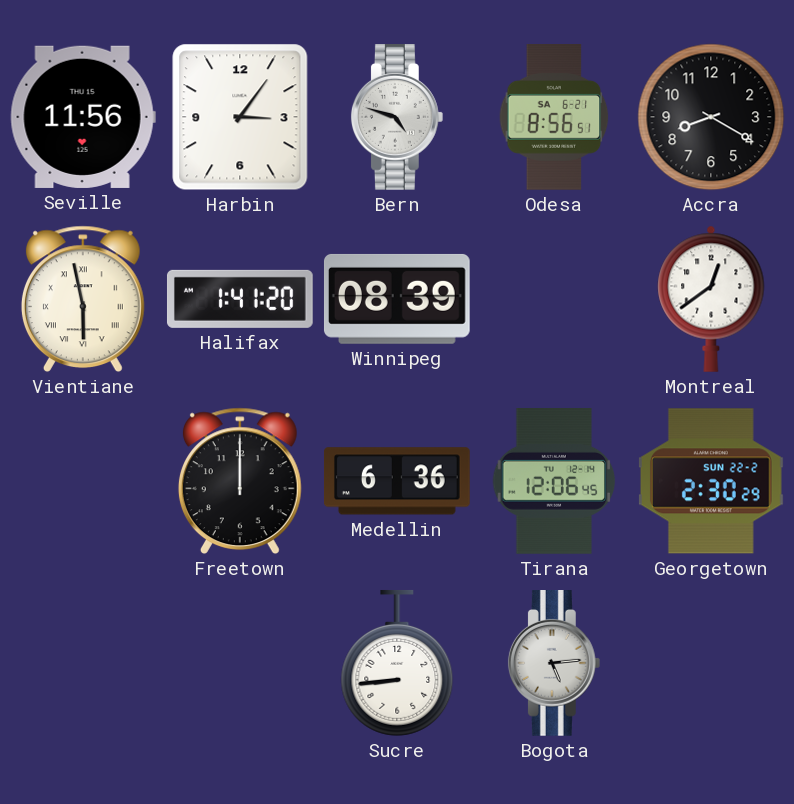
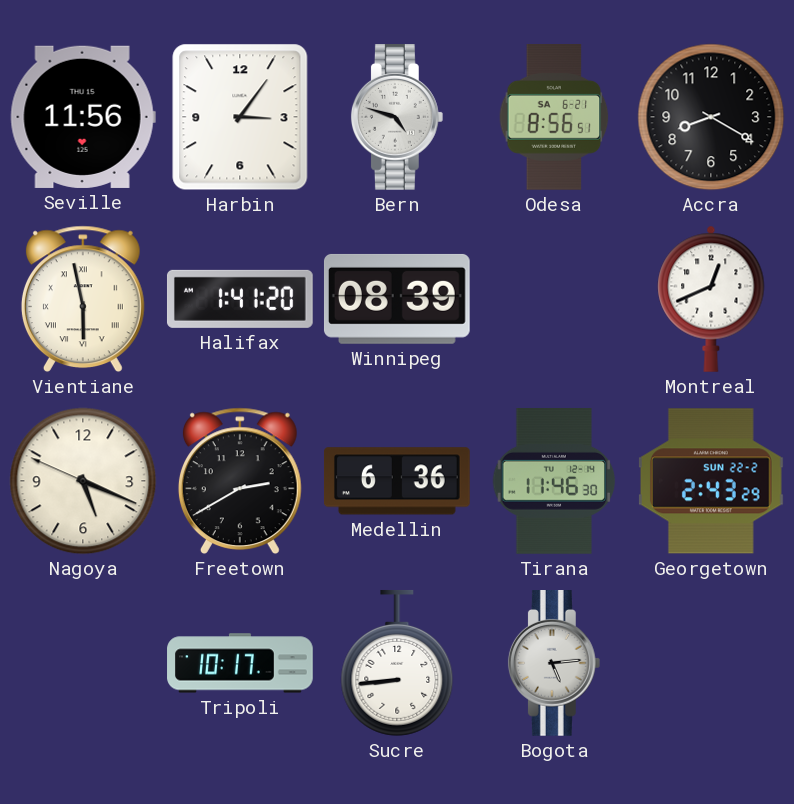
Montreal: 12:39 -> 12:41
Nagoya: none -> 5:18
Freetown: 12:00 -> 2:40
Tirana: 12:06 -> 11:46
Georgetown: 2:30 -> 2:43
Tripoli: none -> 10:17
